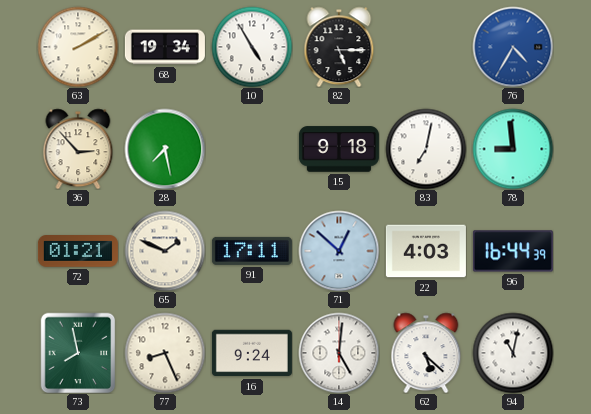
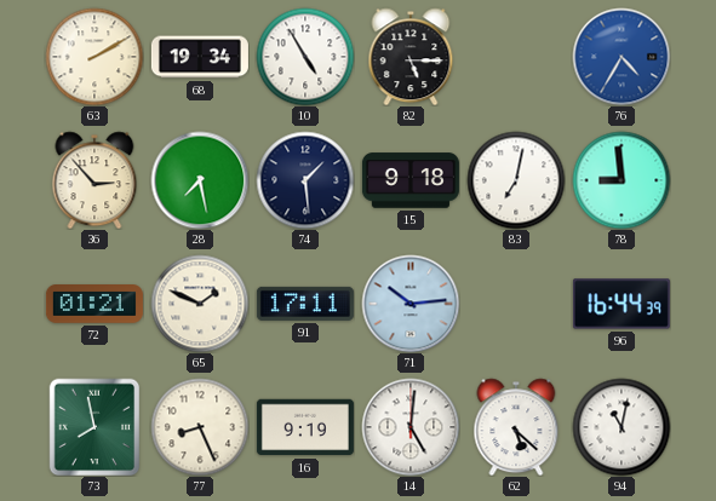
74: none -> 1:29
71: 12:52 -> 10:14
22: 4:03 -> none
16: 9:24 -> 9:19
